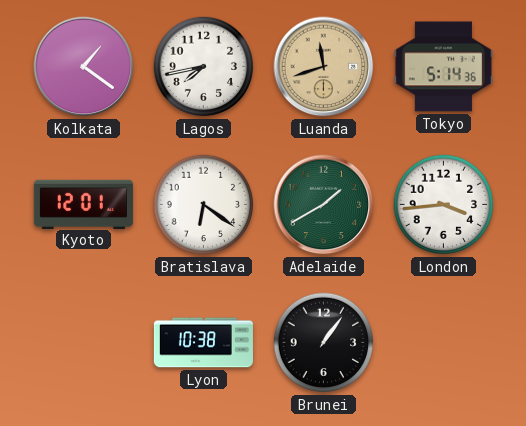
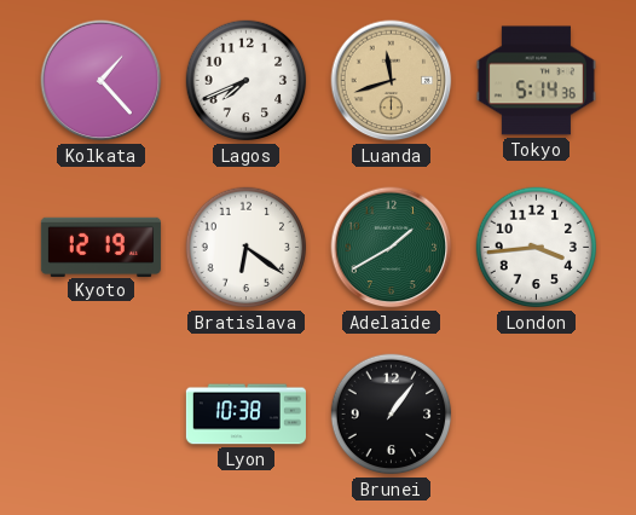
Kolkata: 1:21 -> 1:23
Lagos: 7:43 -> 7:41
Kyoto: 12:01 -> 12:19
